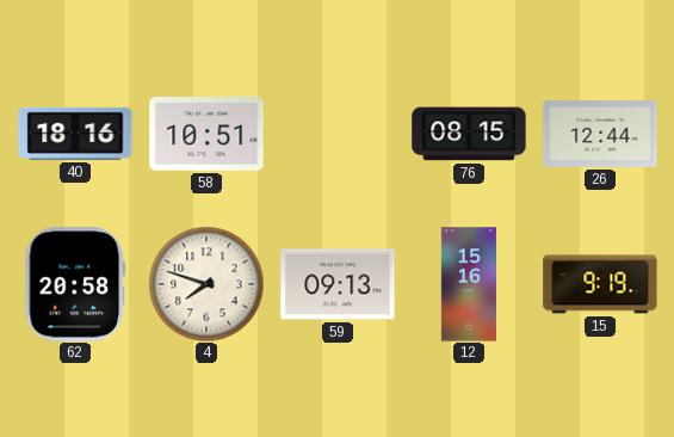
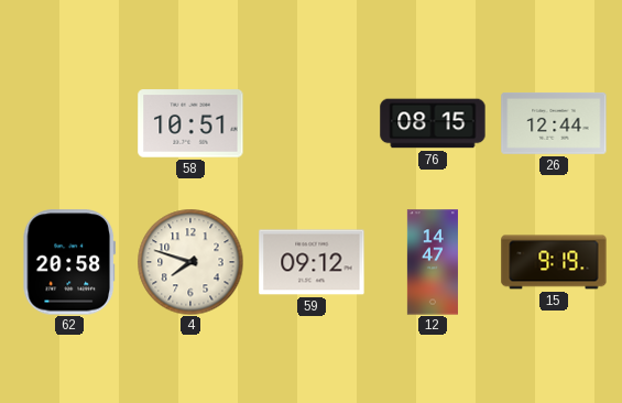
40: 18:16 -> none
59: 09:13 -> 09:12
12: 15:16 -> 14:47
